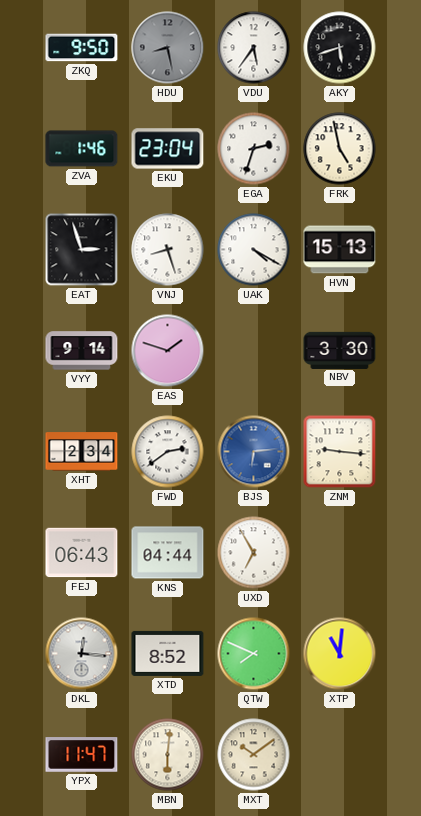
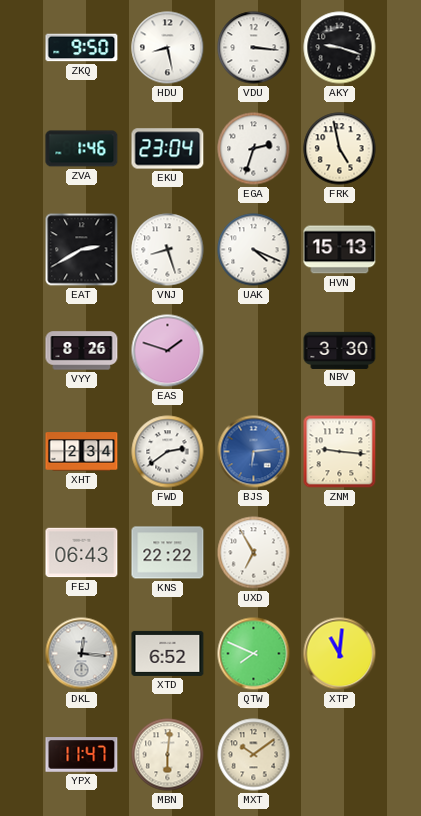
HDU dial: grey -> white
VDU: 5:36 -> 3:16
AKY: 5:42 -> 9:18
EAT: 2:57 -> 2:40
UAK: 4:20 -> 4:19
VYY: 9:14 -> 8:26
KNS: 04:44 -> 22:22
XTD: 8:52 -> 6:52
